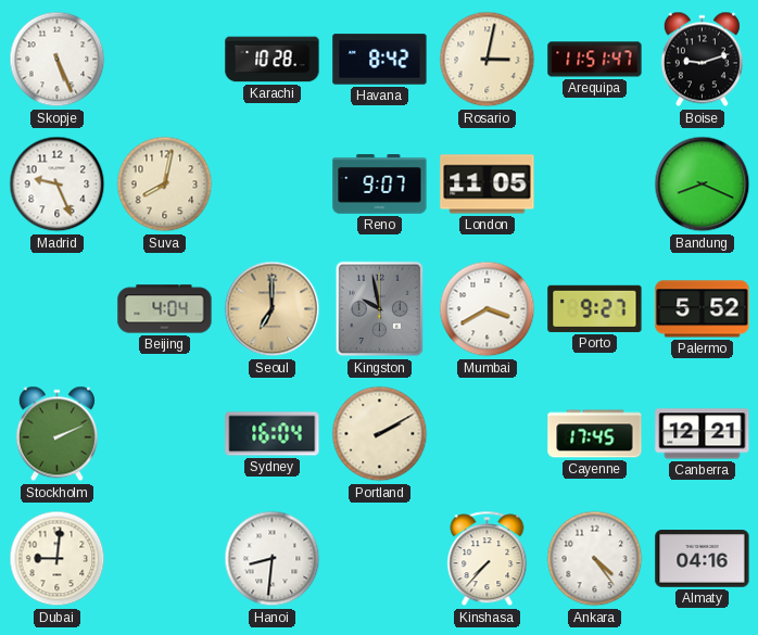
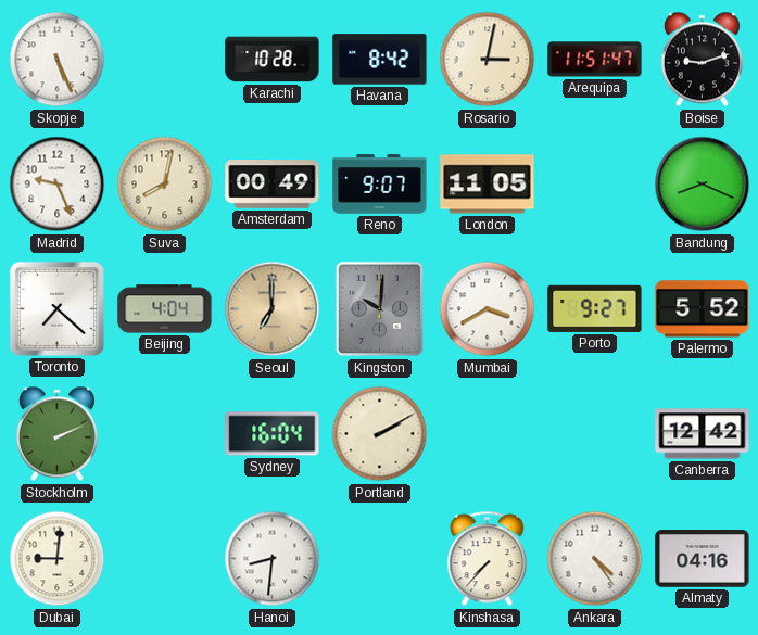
Amsterdam: none -> 00:49
Toronto: none -> 7:22
Kingston: 9:58 -> 10:01
Cayenne: 17:45 -> none
Canberra: 12:21 -> 12:42
